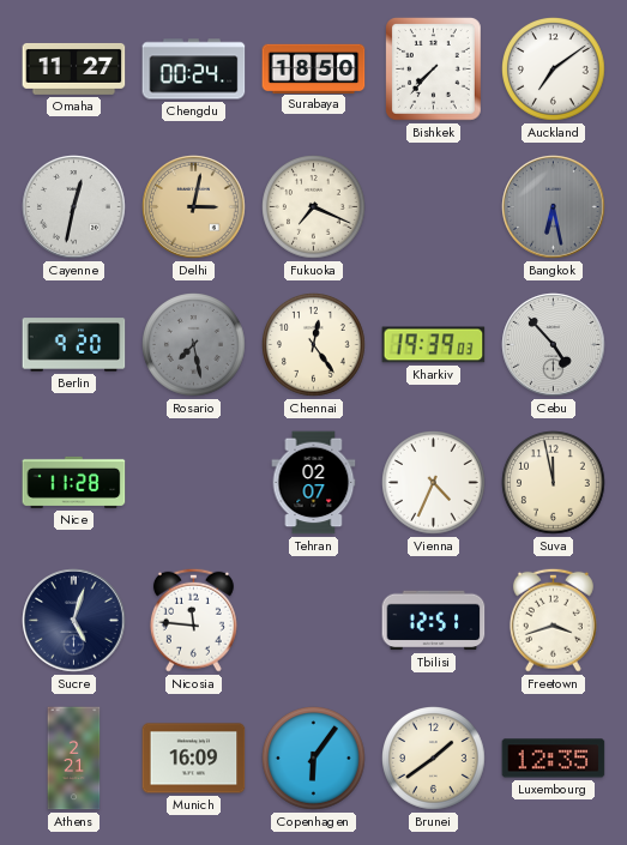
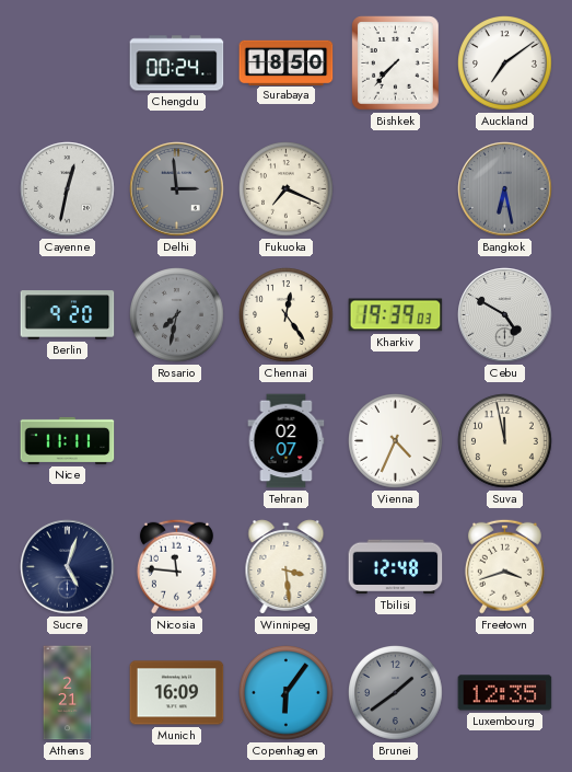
Omaha: 11:27 -> none
Delhi: 3:02 -> 2:59
Delhi dial: champagne -> grey
Rosario: 7:28 -> 7:32
Cebu: 4:53 -> 4:50
Nice: 11:28 -> 11:11
Winnipeg: none -> 3:29
Tbilisi: 12:51 -> 12:48
Brunei dial: cream -> grey
